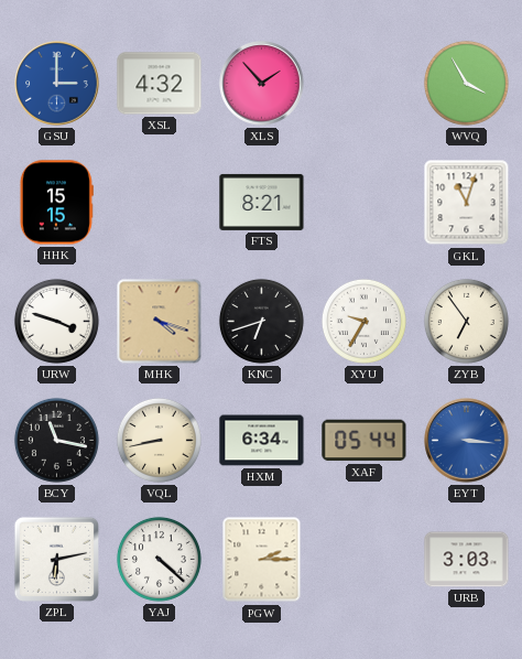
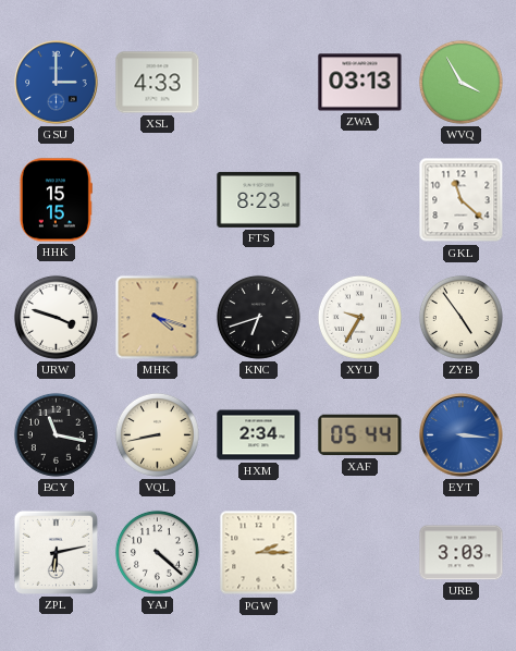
XSL: 4:32 -> 4:33
XLS: 1:53 -> none
ZWA: none -> 03:13
FTS: 8:21 -> 8:23
GKL: 11:03 -> 11:22
ZYB: 6:54 -> 4:54
HXM: 6:34 -> 2:34
